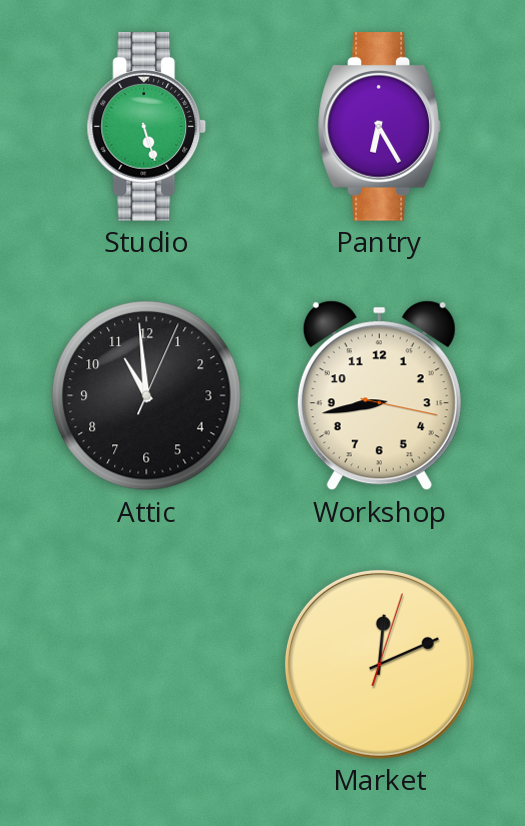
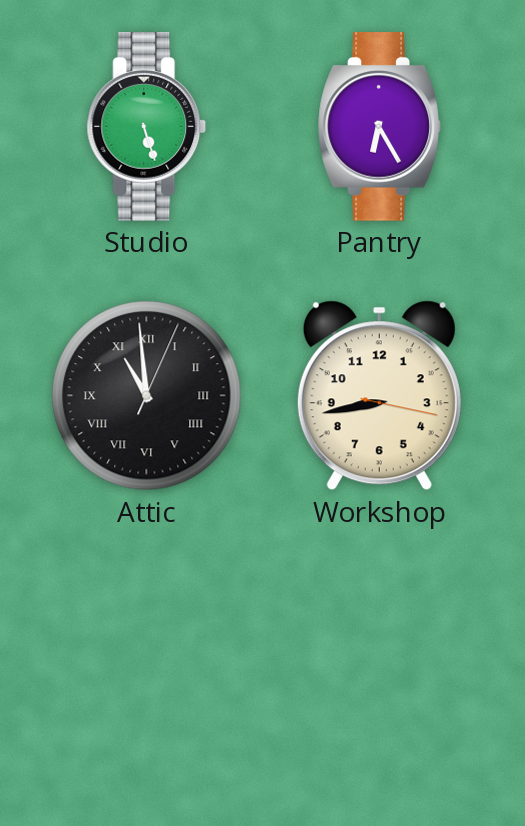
Attic numerals: Arabic -> Roman
Market: 12:11 -> none
